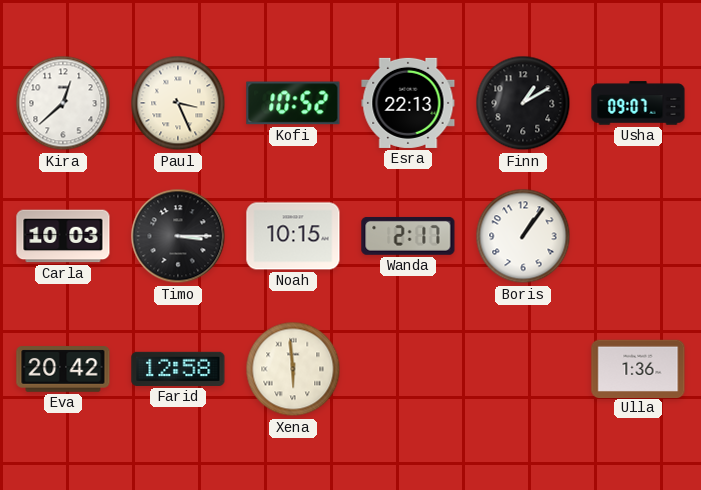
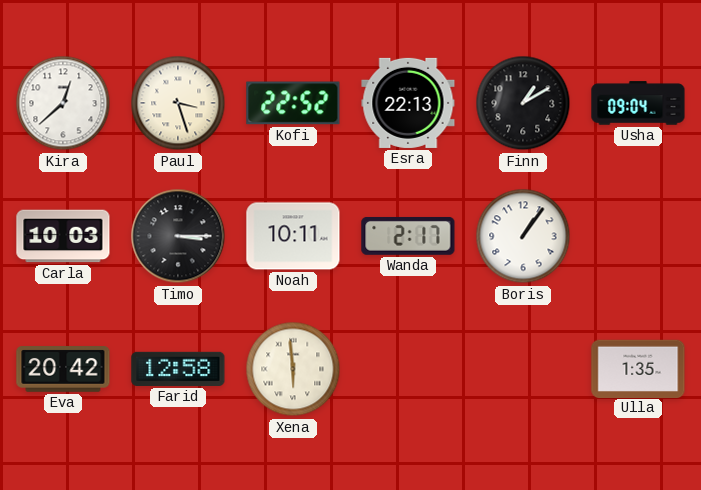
Paul: 3:26 -> 3:27
Kofi: 10:52 -> 22:52
Usha: 09:07 -> 09:04
Noah: 10:15 -> 10:11
Ulla: 1:36 -> 1:35
